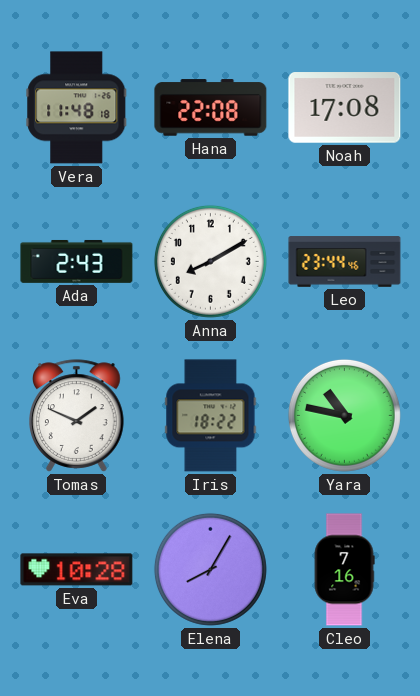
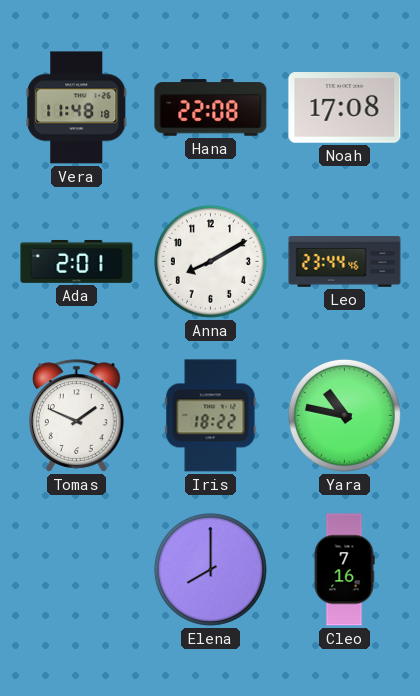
Ada: 2:43 -> 2:01
Eva: 10:28 -> none
Elena: 8:05 -> 8:00
